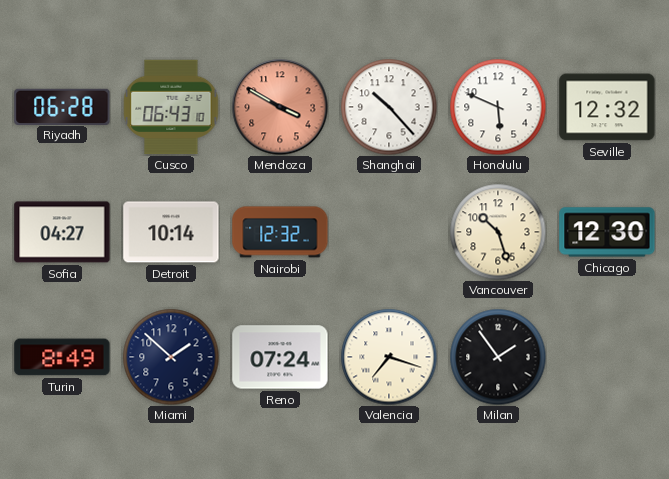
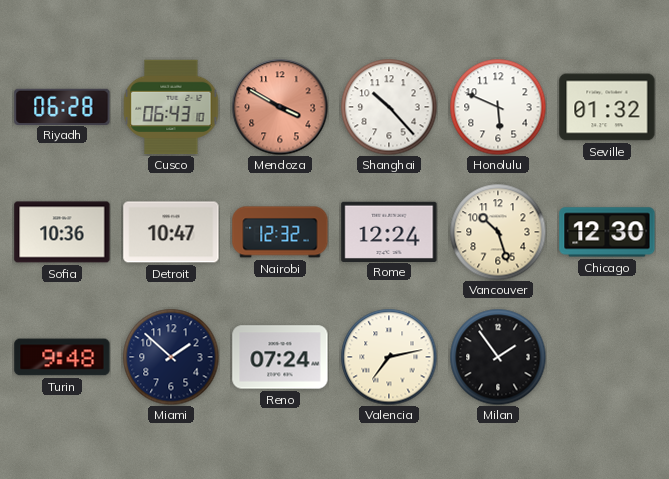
Seville: 12:32 -> 01:32
Sofia: 04:27 -> 10:36
Detroit: 10:14 -> 10:47
Rome: none -> 12:24
Turin: 8:49 -> 9:48
Valencia: 7:18 -> 7:13
